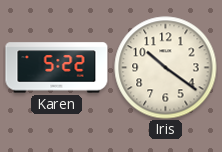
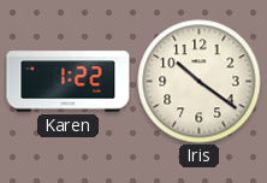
Karen: 5:22 -> 1:22
